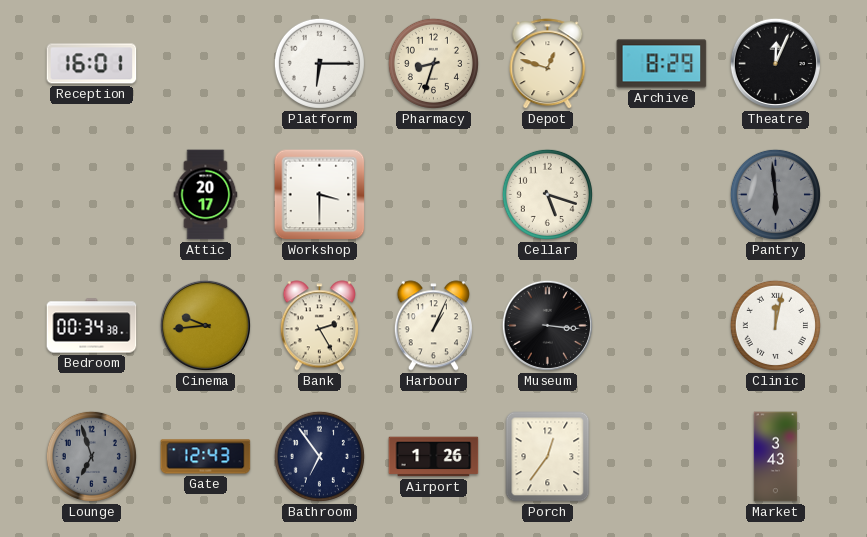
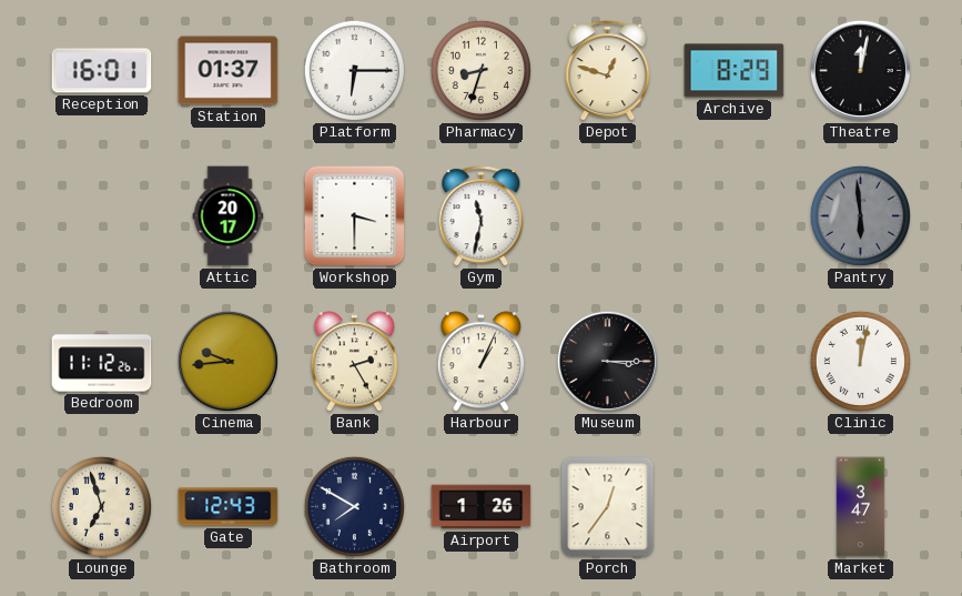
Station: none -> 01:37
Theatre: 12:04 -> 12:02
Gym: none -> 11:32
Cellar: 5:18 -> none
Bedroom: 00:34 -> 11:12
Museum: 3:16 -> 3:15
Lounge dial: grey -> cream
Bathroom: 6:54 -> 7:50
Market: 3:43 -> 3:47
